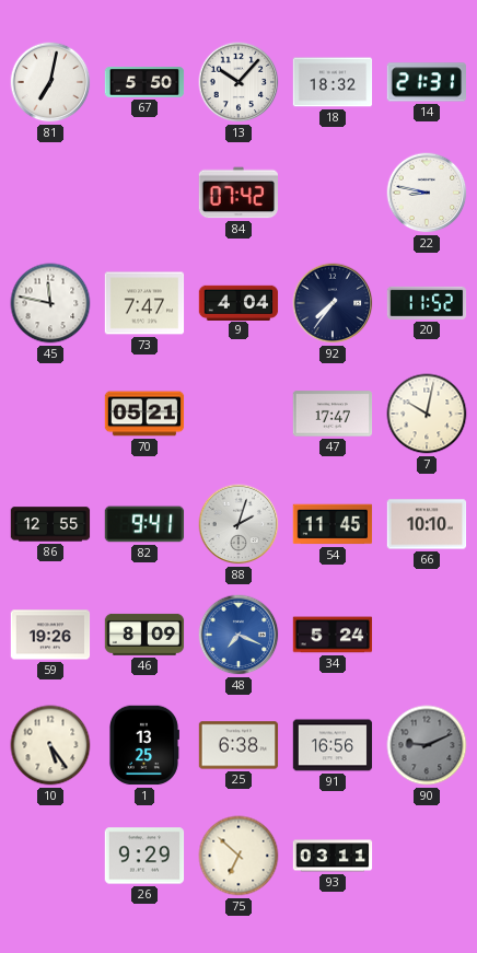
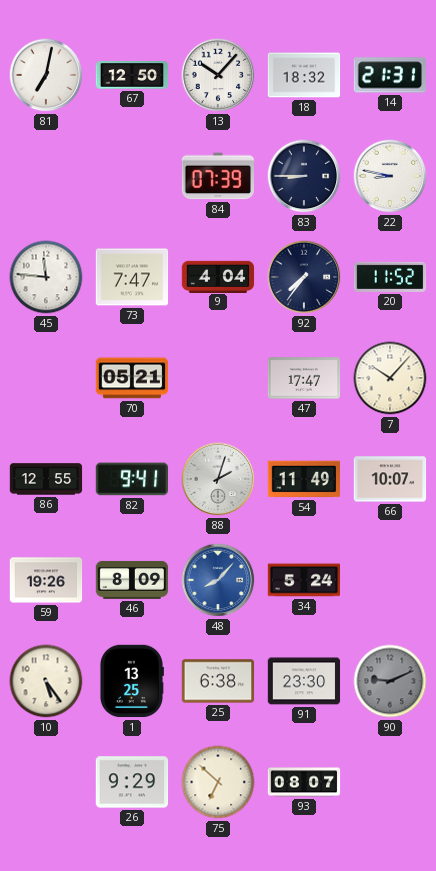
67: 5:50 -> 12:50
84: 07:42 -> 07:39
83: none -> 8:45
45: 11:47 -> 11:46
7: 10:02 -> 10:07
54: 11:45 -> 11:49
66: 10:10 -> 10:07
48: 7:19 -> 8:07
91: 16:56 -> 23:30
93: 03:11 -> 08:07
